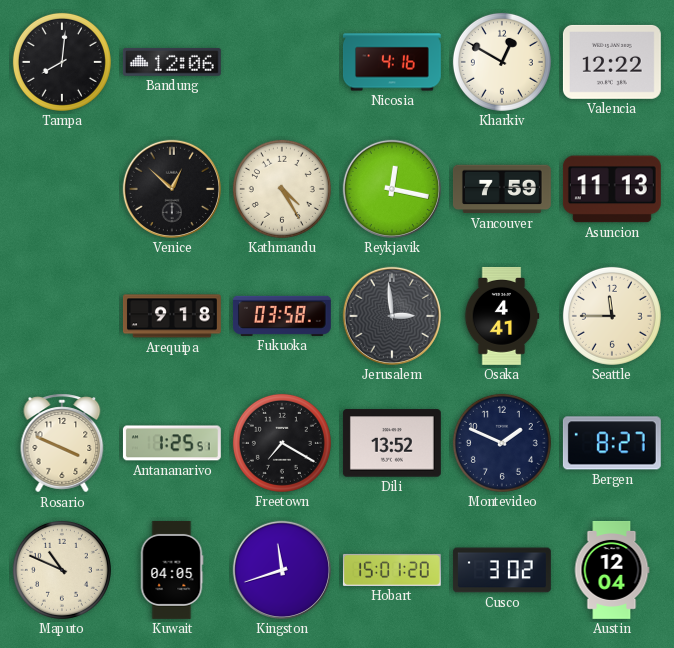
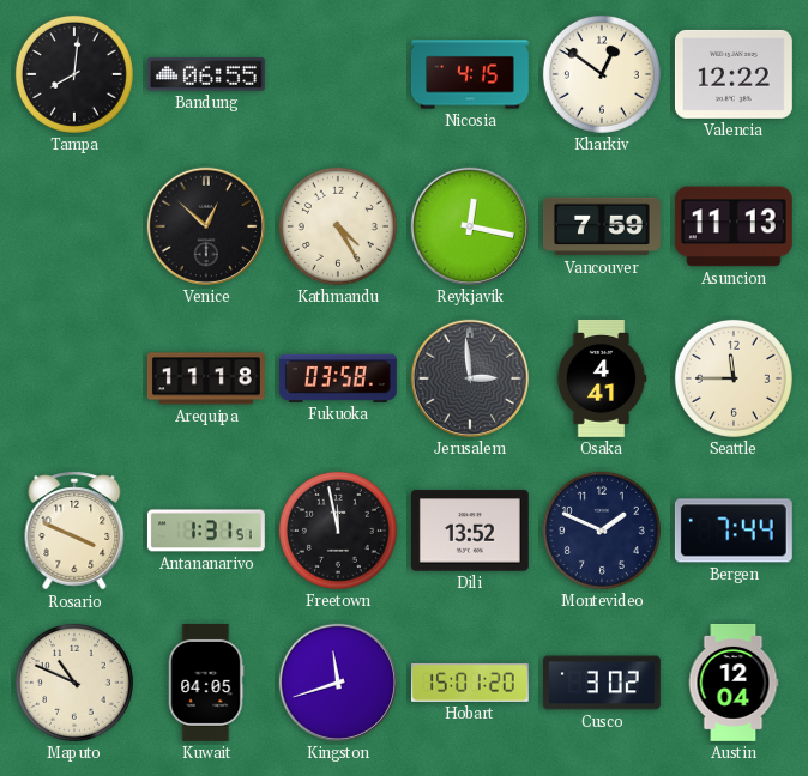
Bandung: 12:06 -> 06:55
Nicosia: 4:16 -> 4:15
Kharkiv: 12:50 -> 12:51
Arequipa: 9:18 -> 11:18
Antananarivo: 1:25 -> 1:31
Freetown: 7:20 -> 11:58
Bergen: 8:27 -> 7:44
